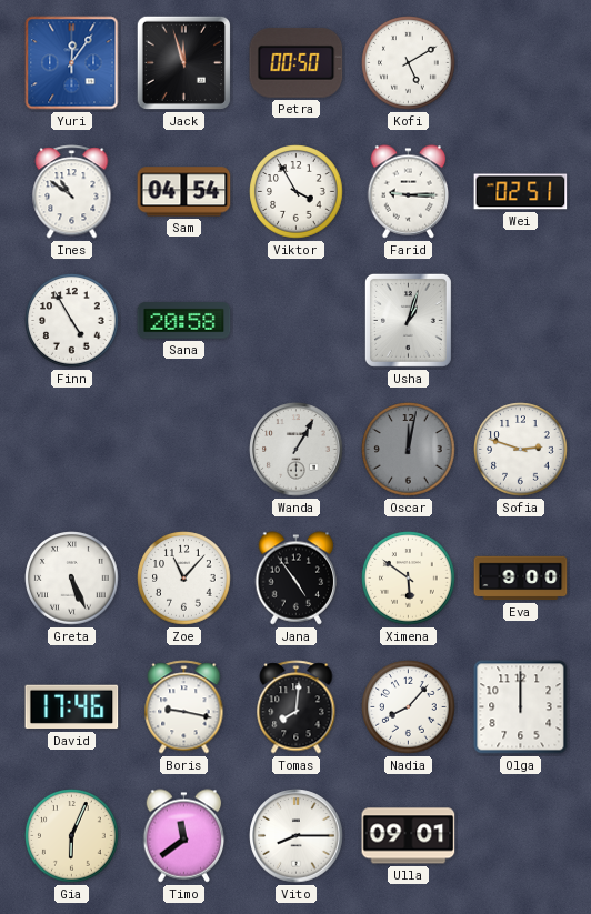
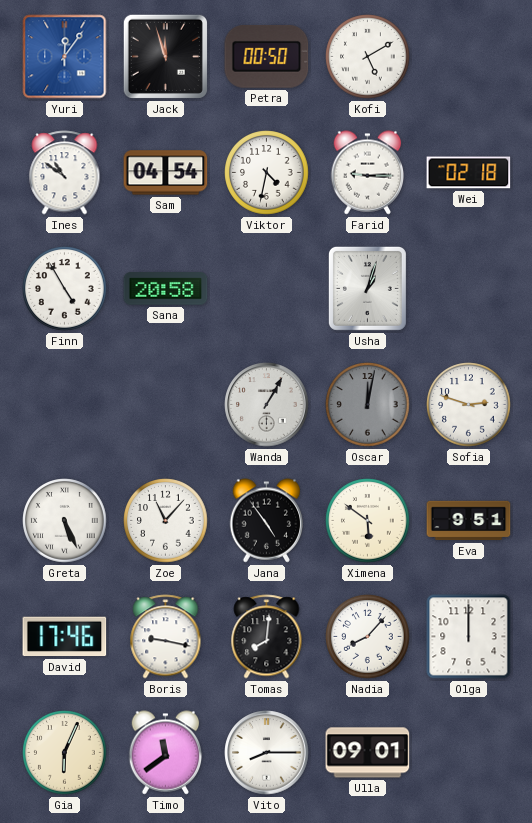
Viktor: 3:55 -> 4:32
Wei: 02:51 -> 02:18
Eva: 9:00 -> 9:51
